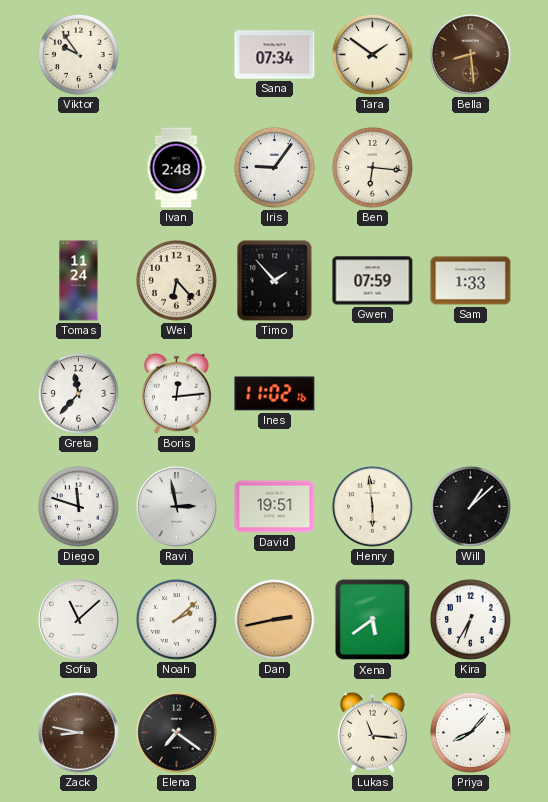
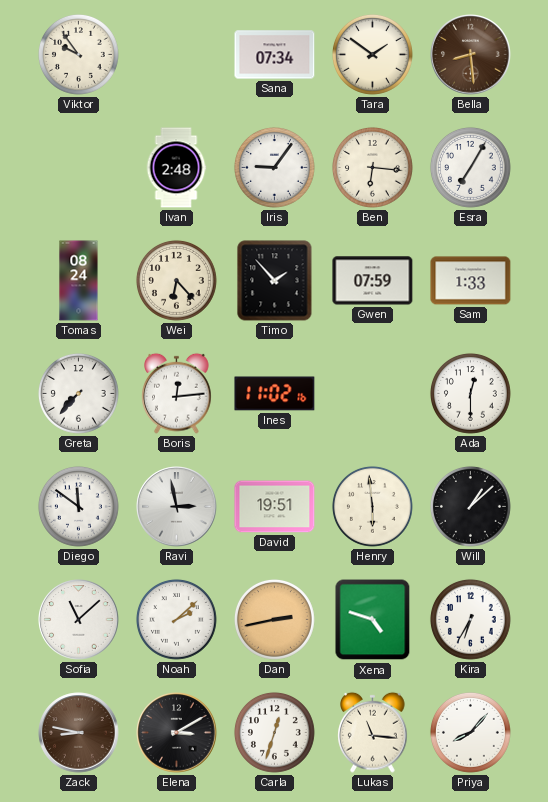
Esra: none -> 7:05
Tomas: 11:24 -> 08:24
Greta: 11:37 -> 7:37
Ada: none -> 12:30
Diego: 11:48 -> 11:51
Xena: 5:39 -> 4:48
Elena: 7:21 -> 3:10
Carla: none -> 12:33
